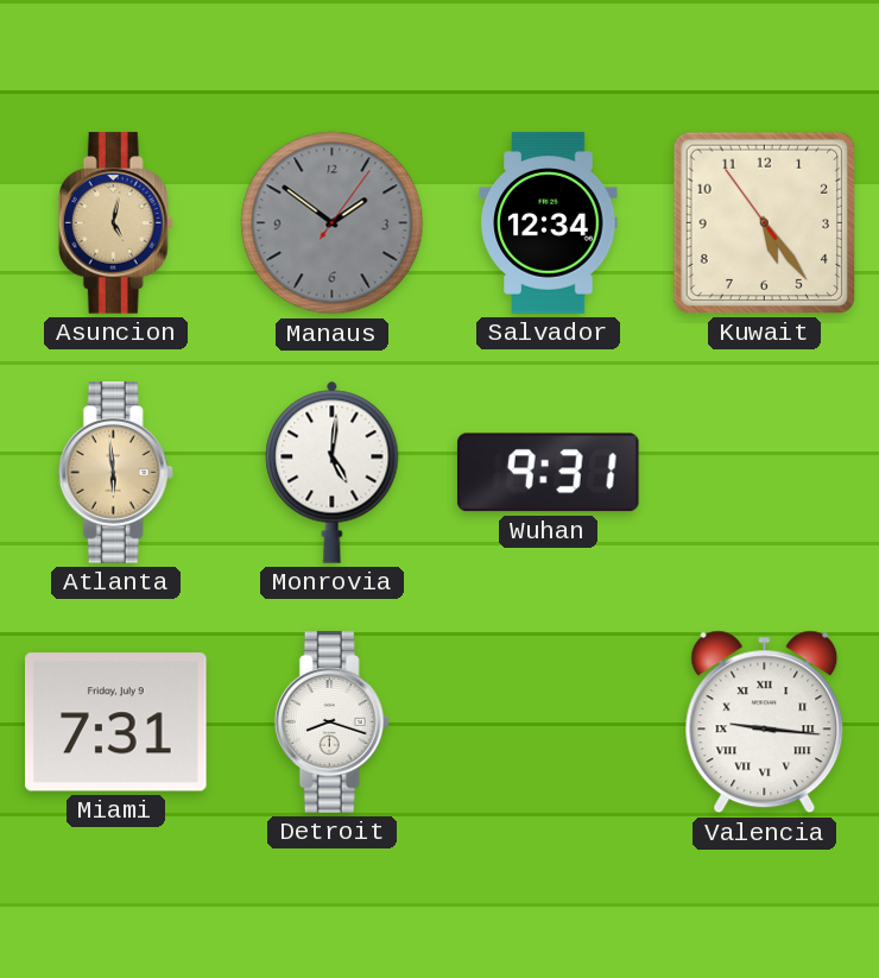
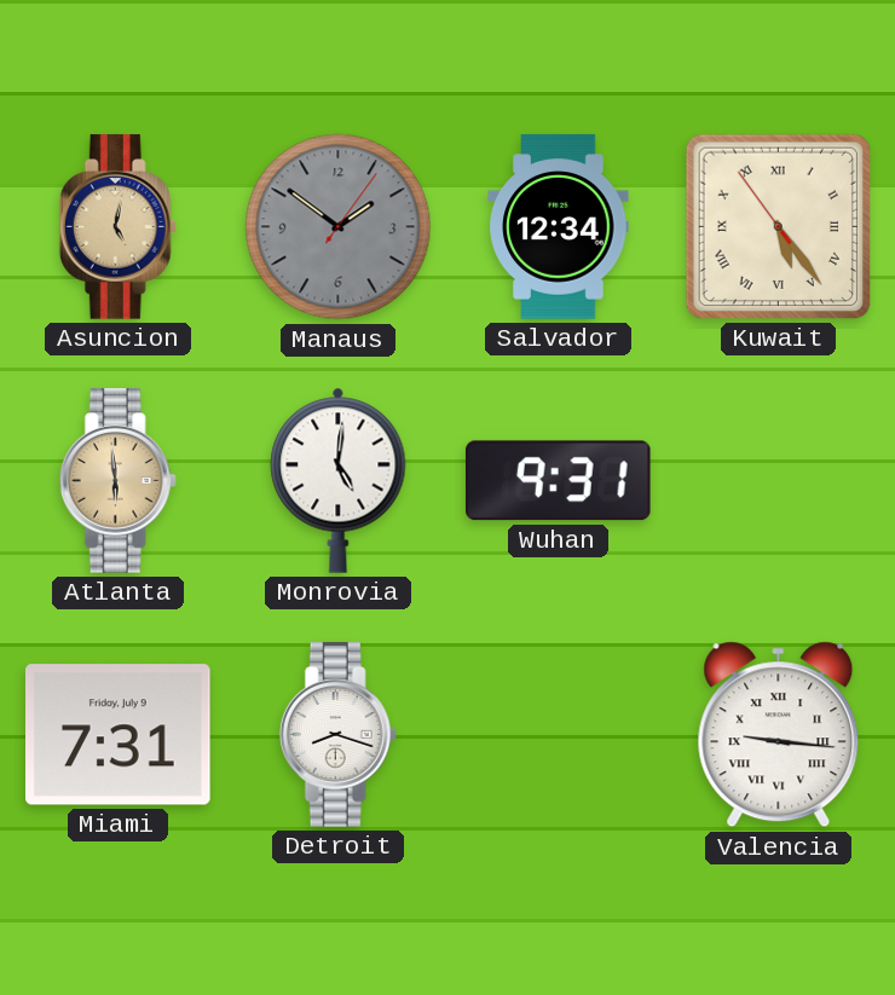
Kuwait numerals: Arabic -> Roman
